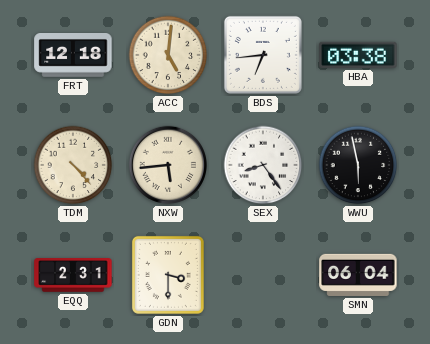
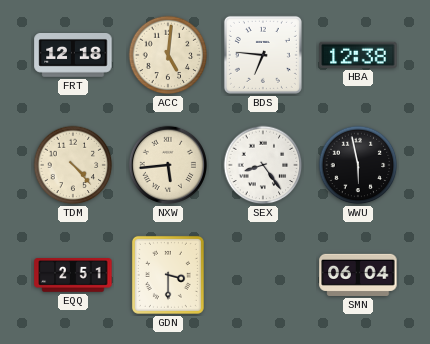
BDS: 6:44 -> 6:46
HBA: 03:38 -> 12:38
EQQ: 2:31 -> 2:51
